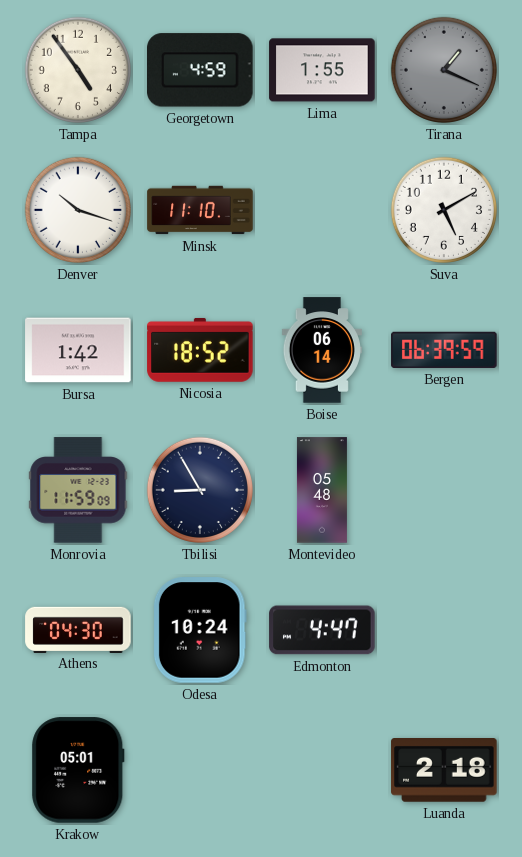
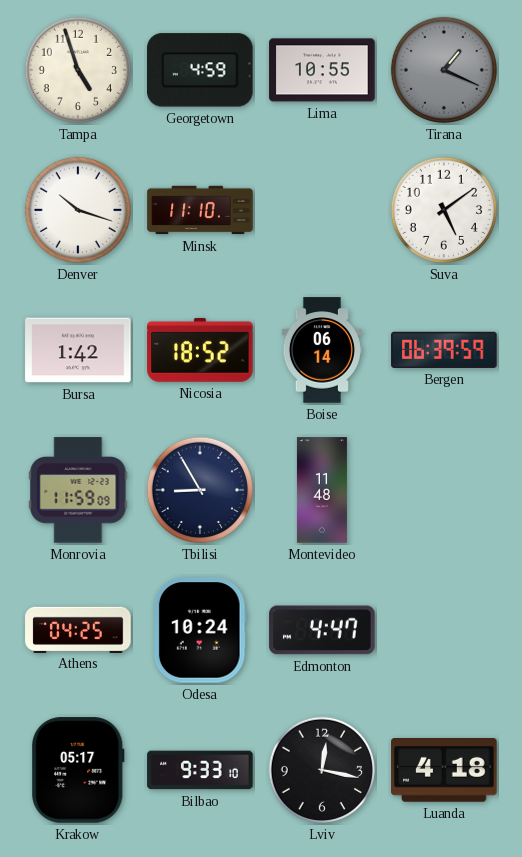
Tampa: 4:54 -> 4:57
Lima: 1:55 -> 10:55
Suva: 5:10 -> 5:09
Montevideo: 05:48 -> 11:48
Athens: 04:30 -> 04:25
Krakow: 05:01 -> 05:17
Bilbao: none -> 9:33
Lviv: none -> 12:17
Luanda: 2:18 -> 4:18
